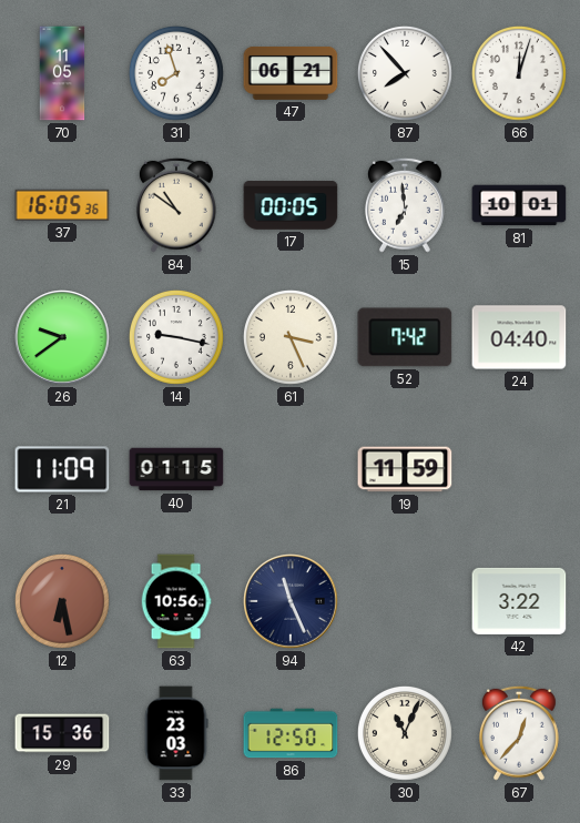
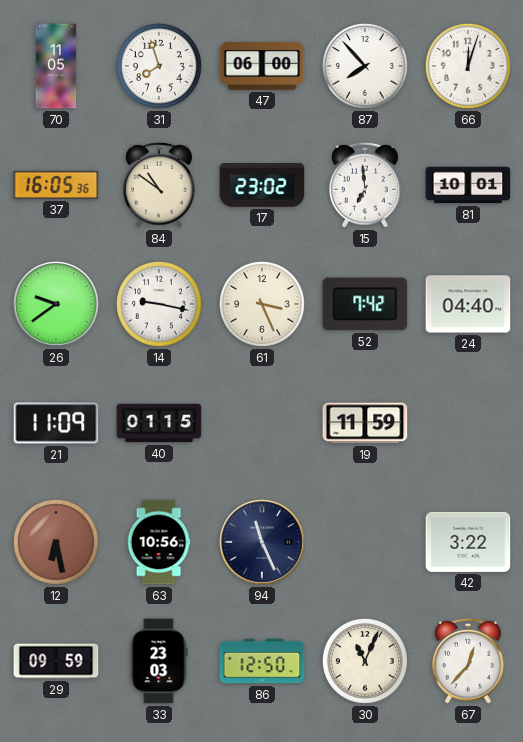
47: 06:21 -> 06:00
17: 00:05 -> 23:02
29: 15:36 -> 09:59
